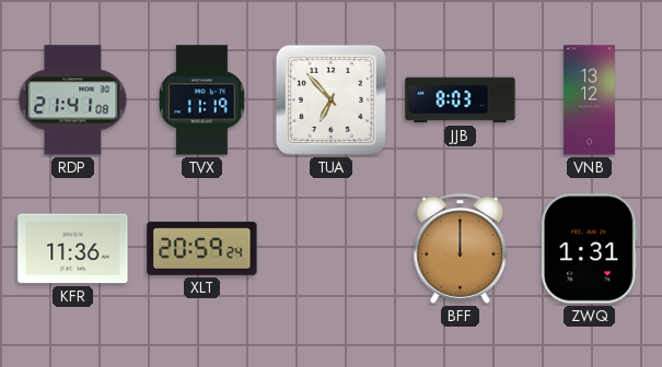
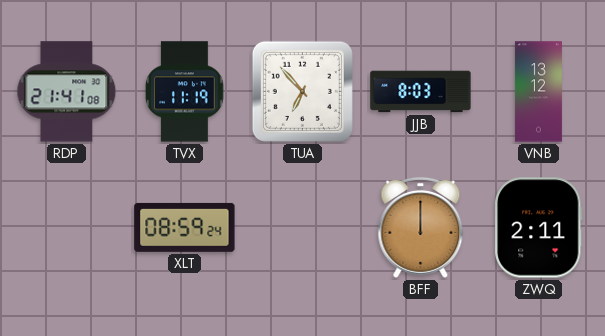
KFR: 11:36 -> none
XLT: 20:59 -> 08:59
ZWQ: 1:31 -> 2:11
